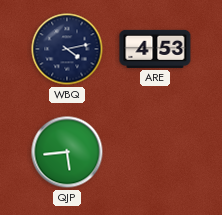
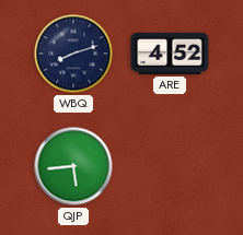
WBQ: 4:13 -> 8:12
ARE: 4:53 -> 4:52
